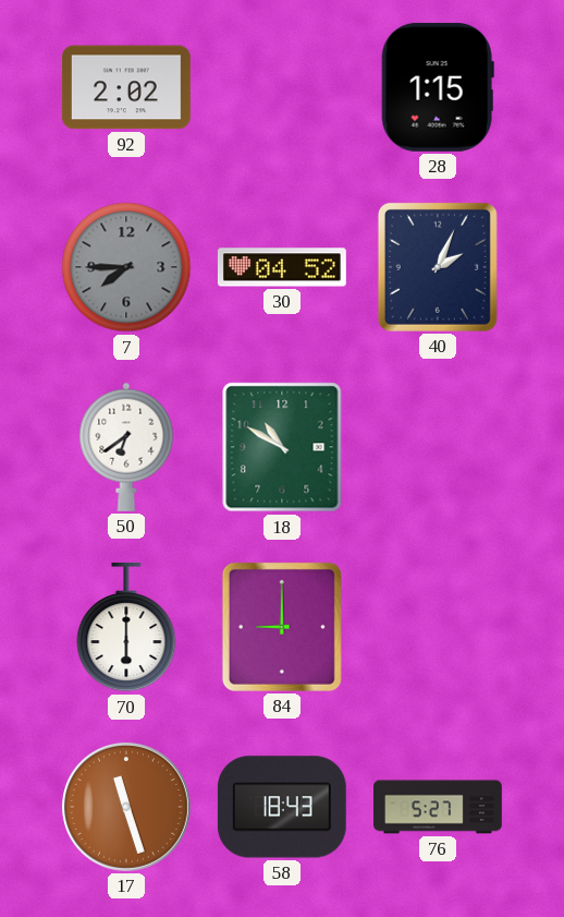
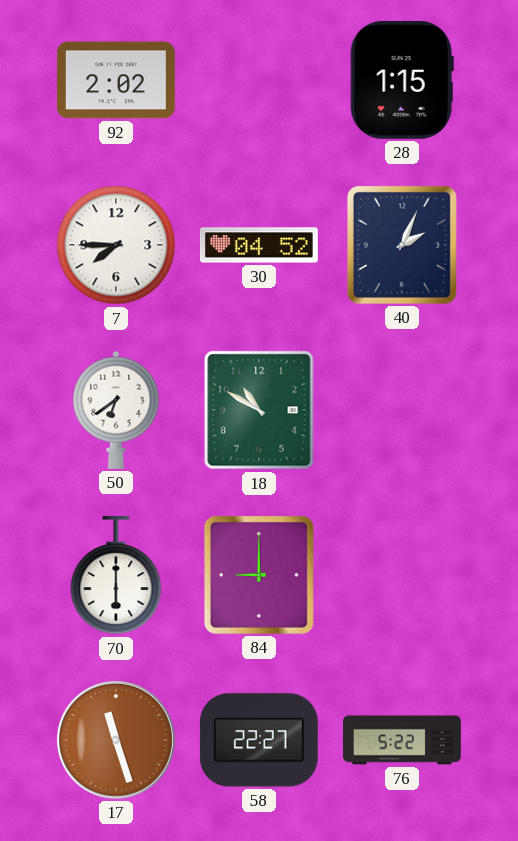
7 dial: grey -> white
58: 18:43 -> 22:27
76: 5:27 -> 5:22
